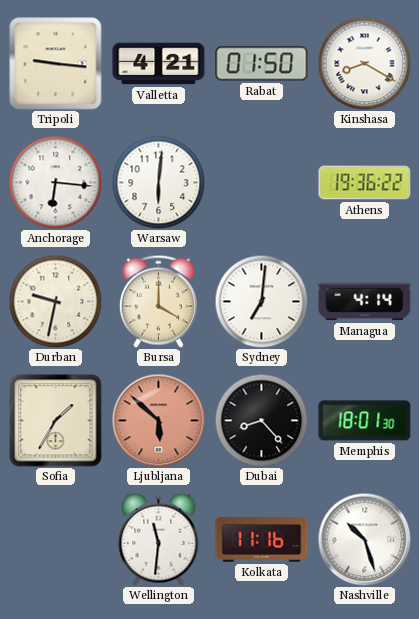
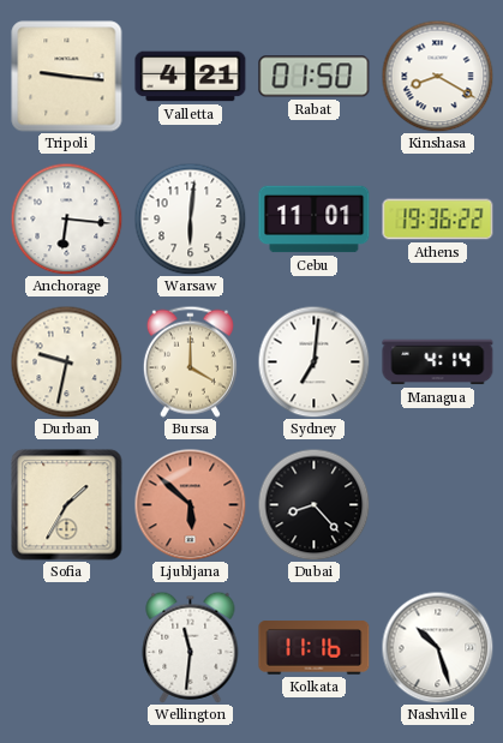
Cebu: none -> 11:01
Memphis: 18:01 -> none
